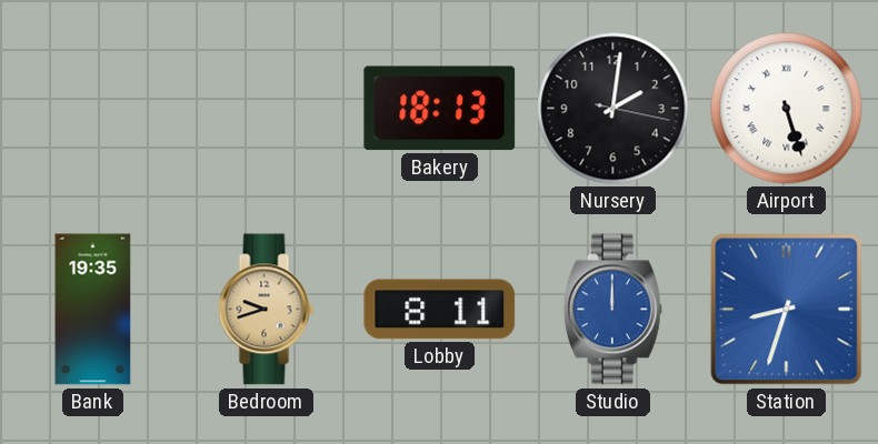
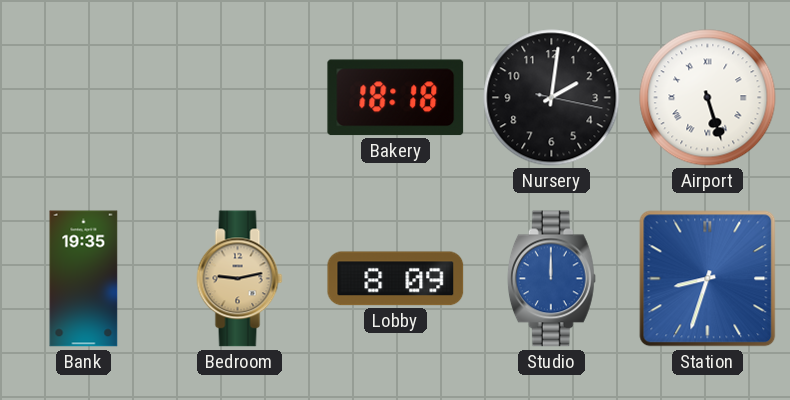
Bakery: 18:13 -> 18:18
Bedroom: 9:42 -> 9:13
Lobby: 8:11 -> 8:09
